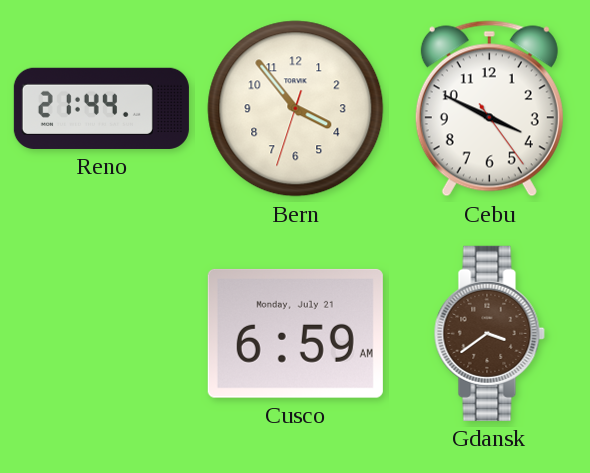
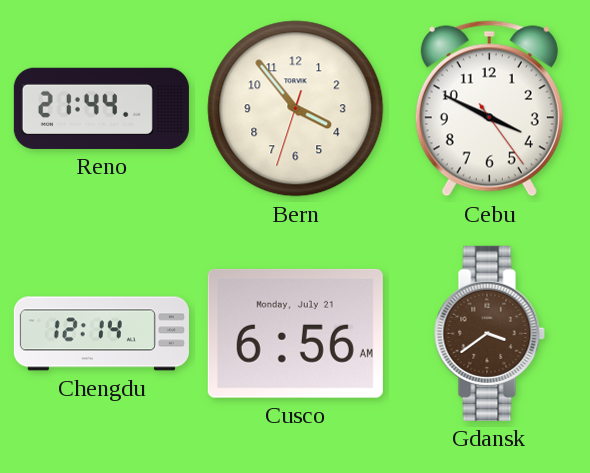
Chengdu: none -> 12:14
Cusco: 6:59 -> 6:56
